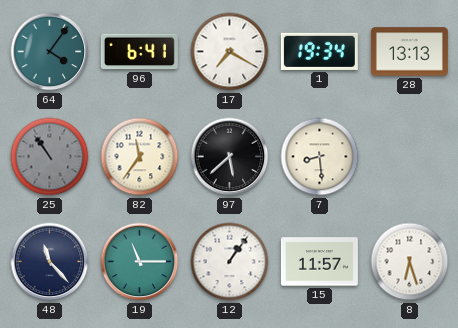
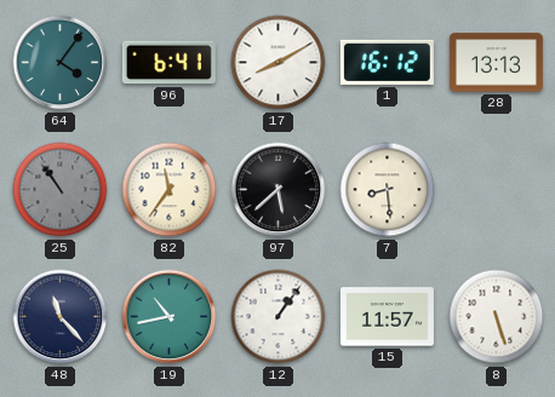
17: 7:20 -> 8:10
1: 19:34 -> 16:12
19: 11:15 -> 10:43
8: 6:27 -> 5:27
